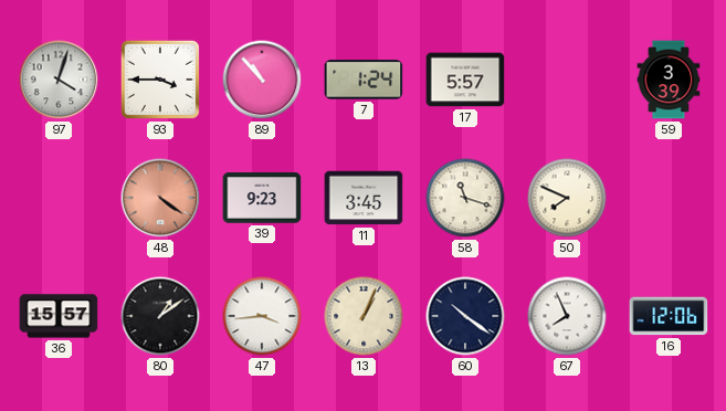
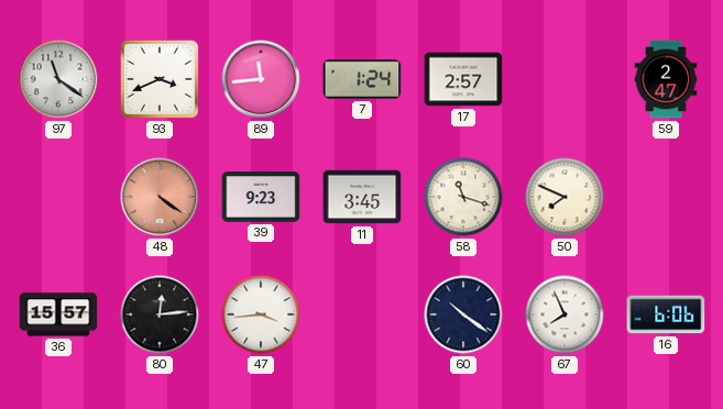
97: 4:03 -> 11:21
93: 3:45 -> 3:41
89: 10:53 -> 11:44
17: 5:57 -> 2:57
59: 3:39 -> 2:47
80: 1:09 -> 12:14
13: 1:04 -> none
16: 12:06 -> 6:06
